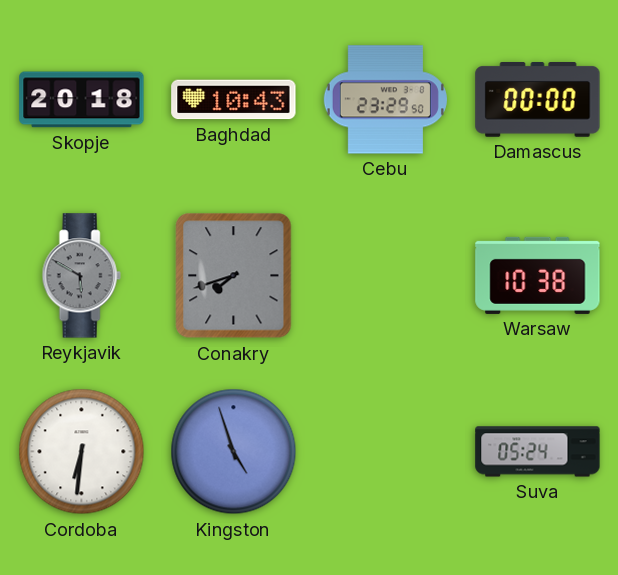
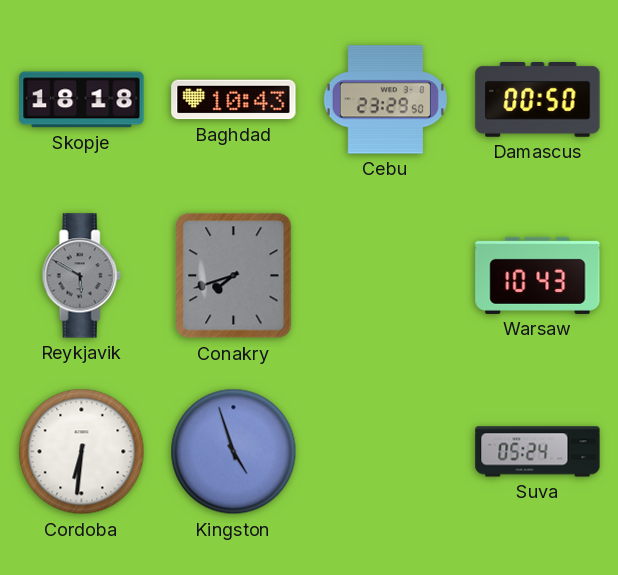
Skopje: 20:18 -> 18:18
Damascus: 00:00 -> 00:50
Warsaw: 10:38 -> 10:43
